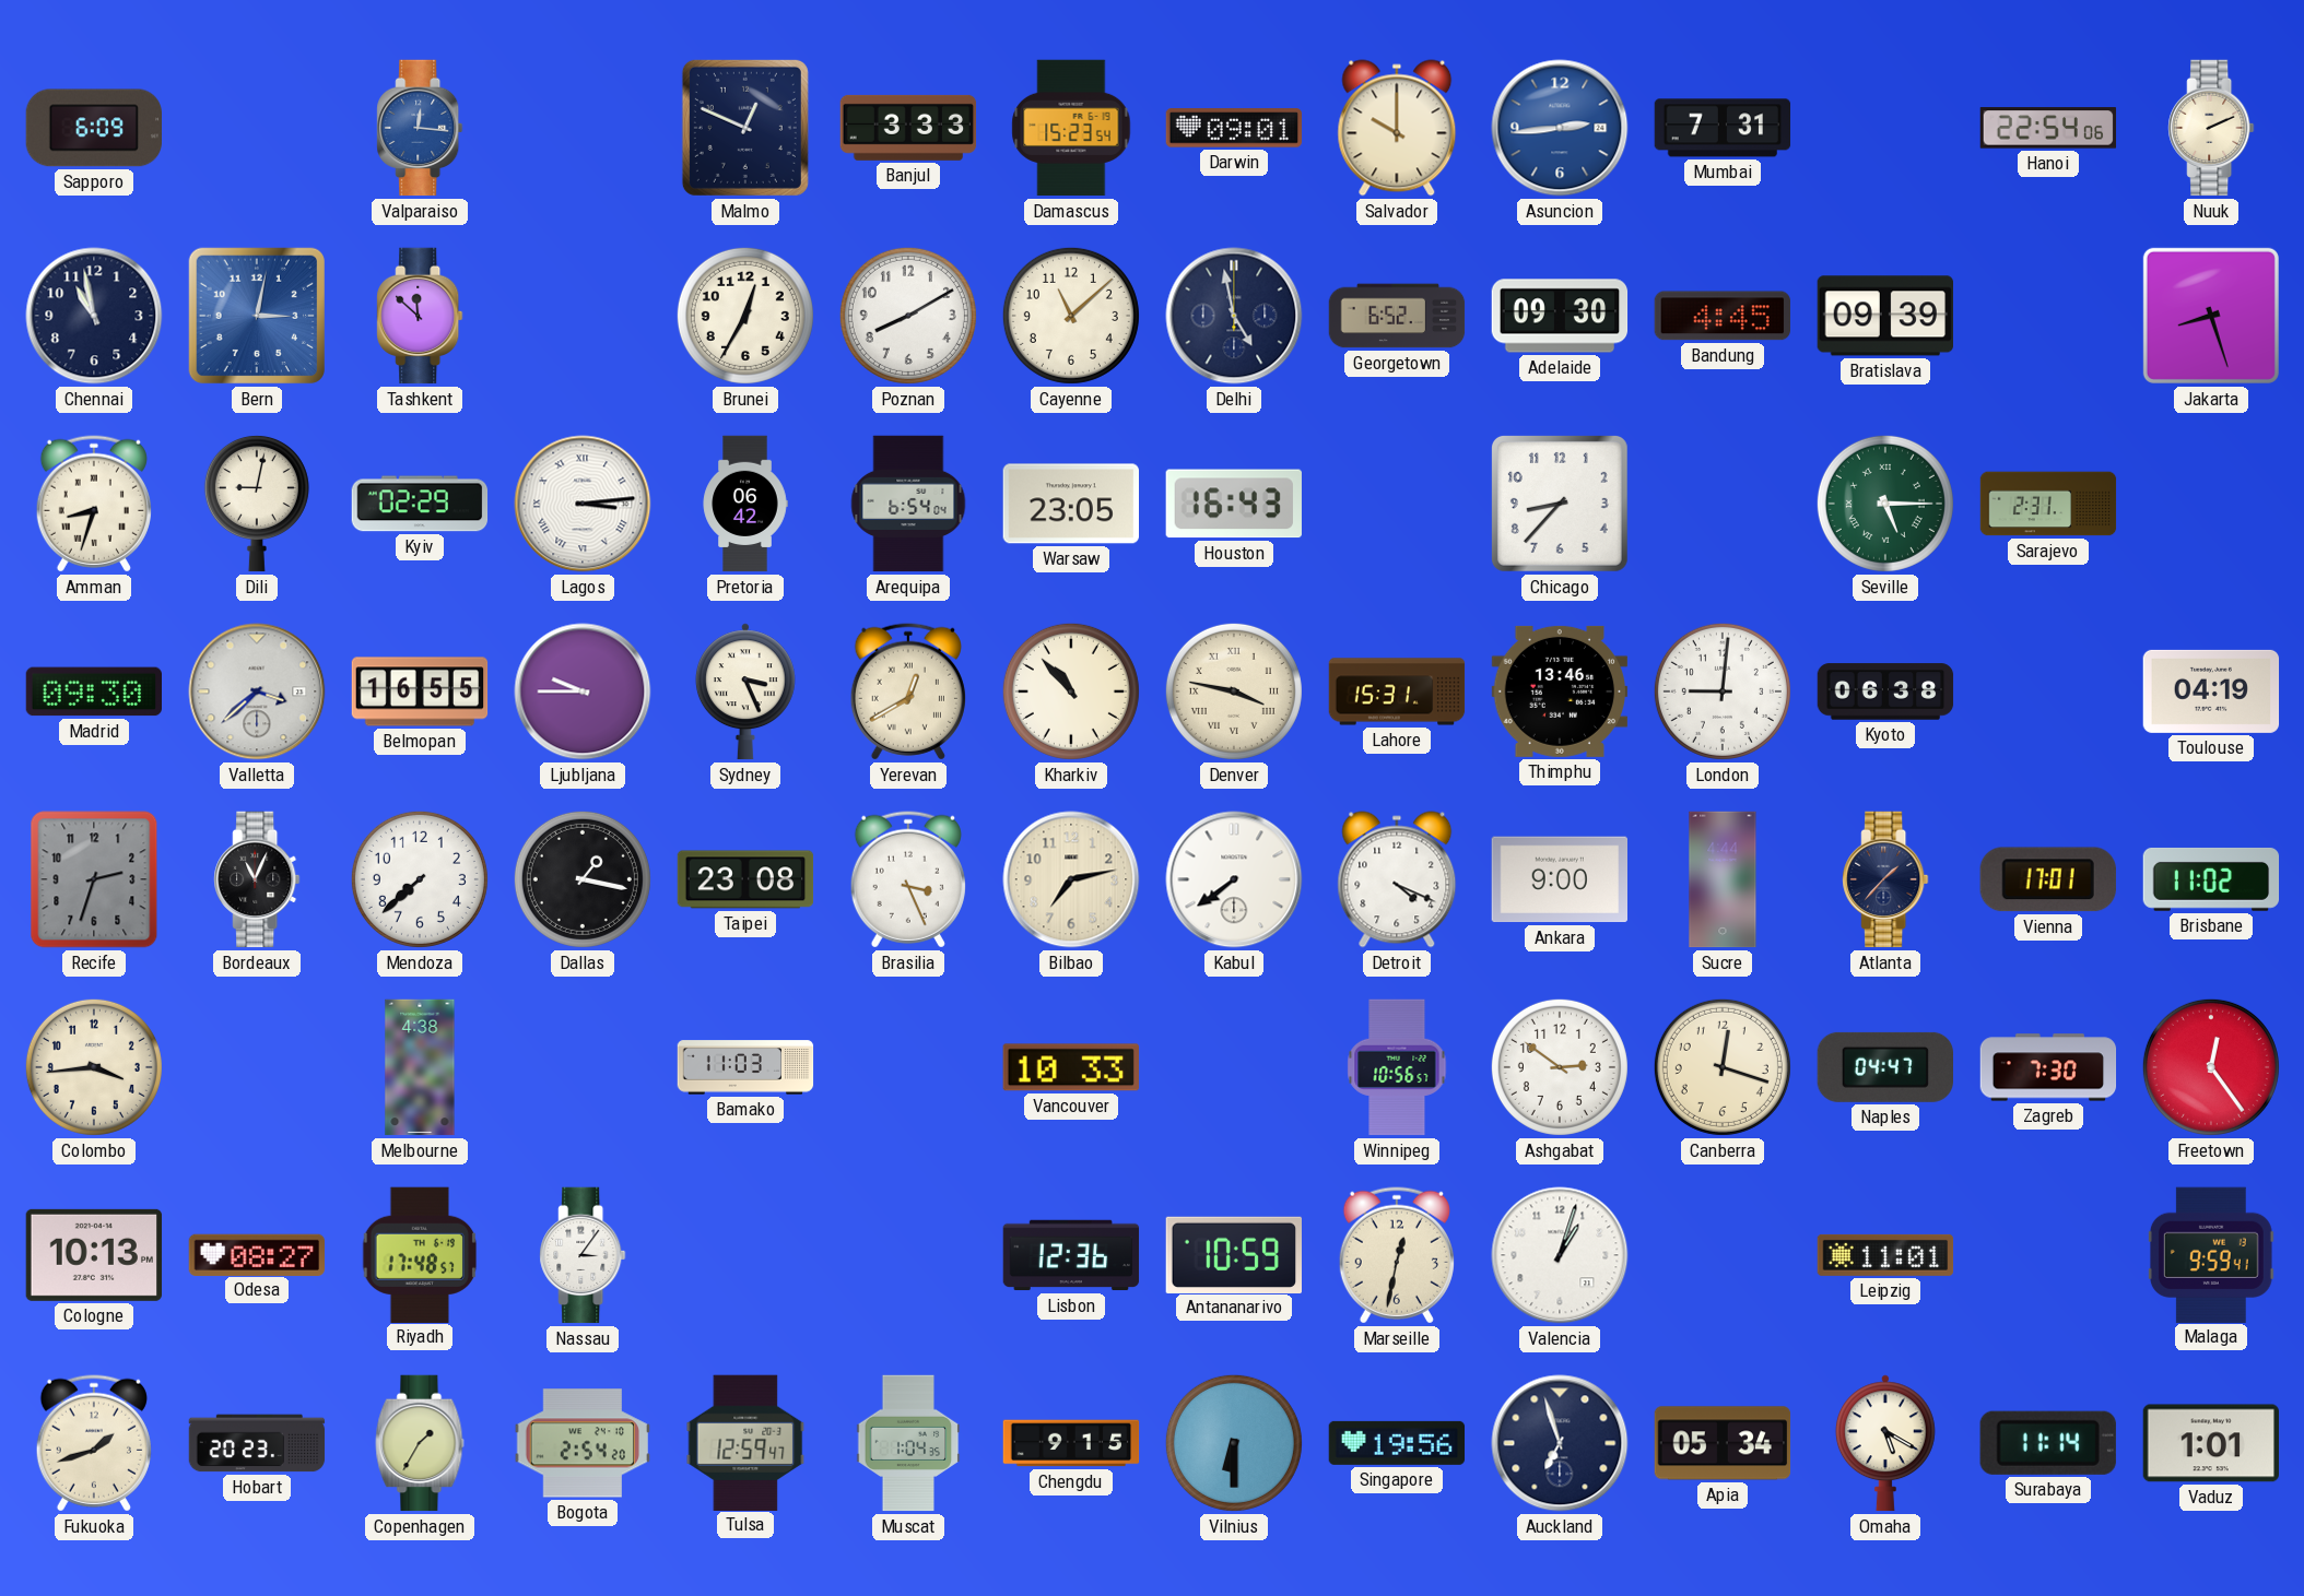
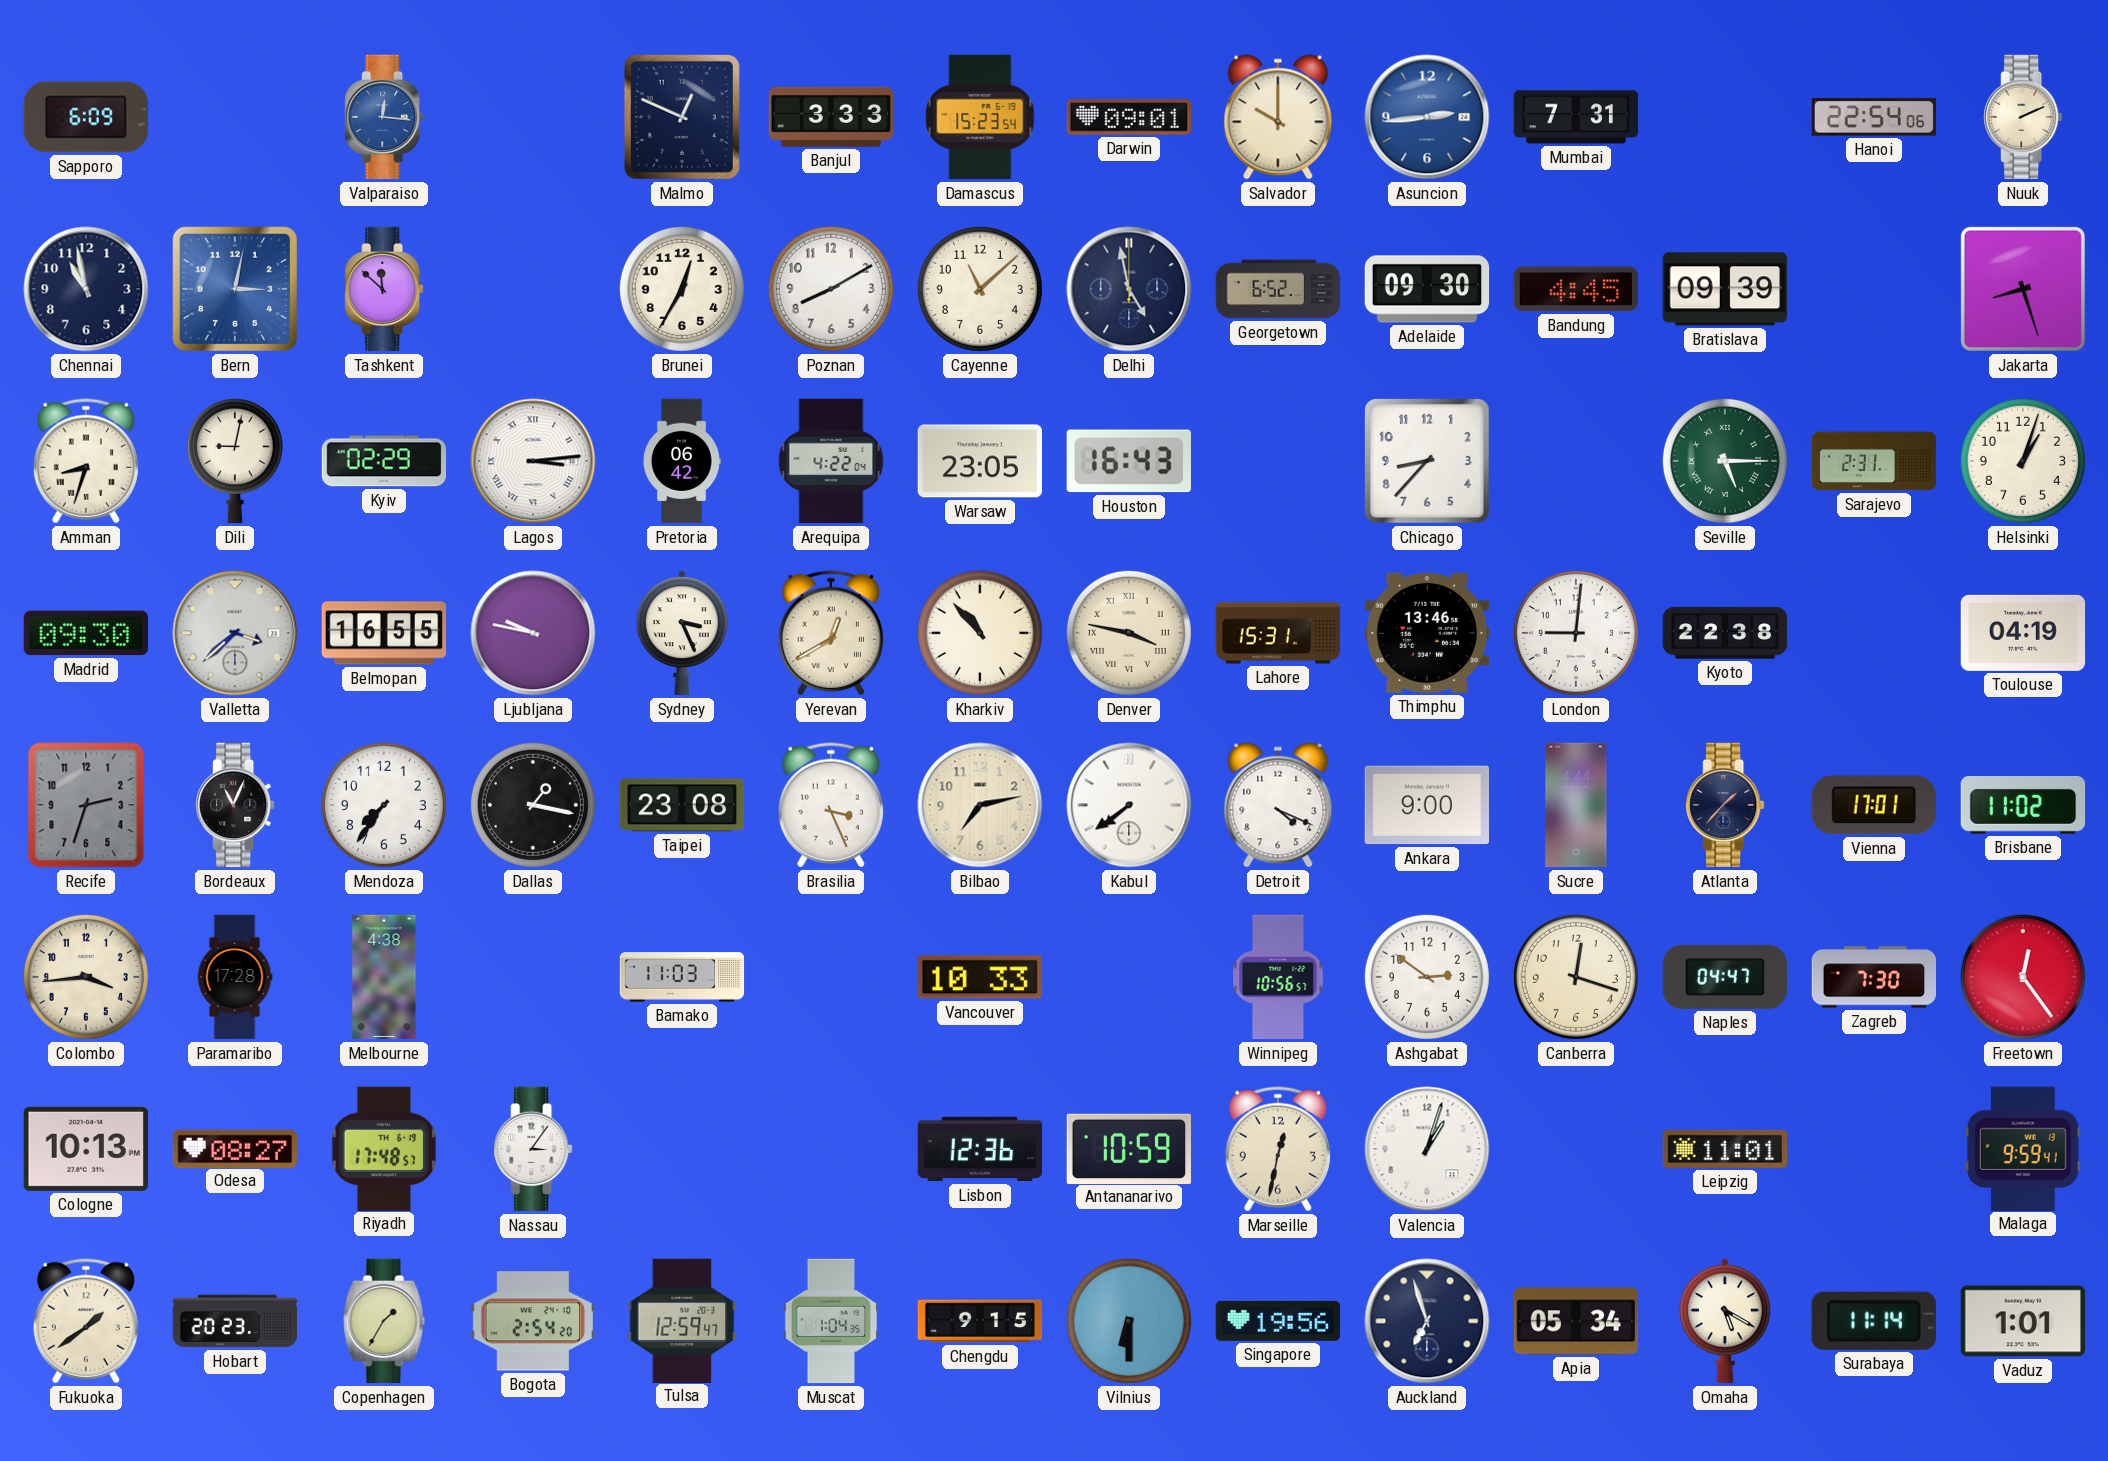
Arequipa: 6:54 -> 4:22
Helsinki: none -> 1:03
Ljubljana: 9:45 -> 9:47
Kyoto: 06:38 -> 22:38
Mendoza: 7:38 -> 7:36
Paramaribo: none -> 17:28
Fukuoka: 1:42 -> 1:39
